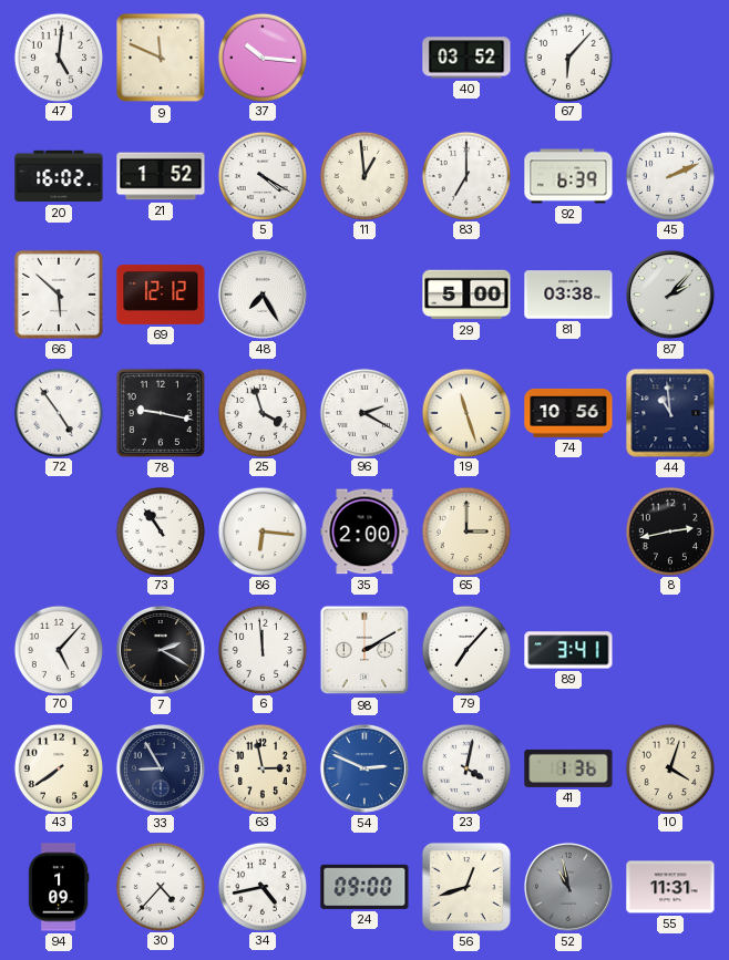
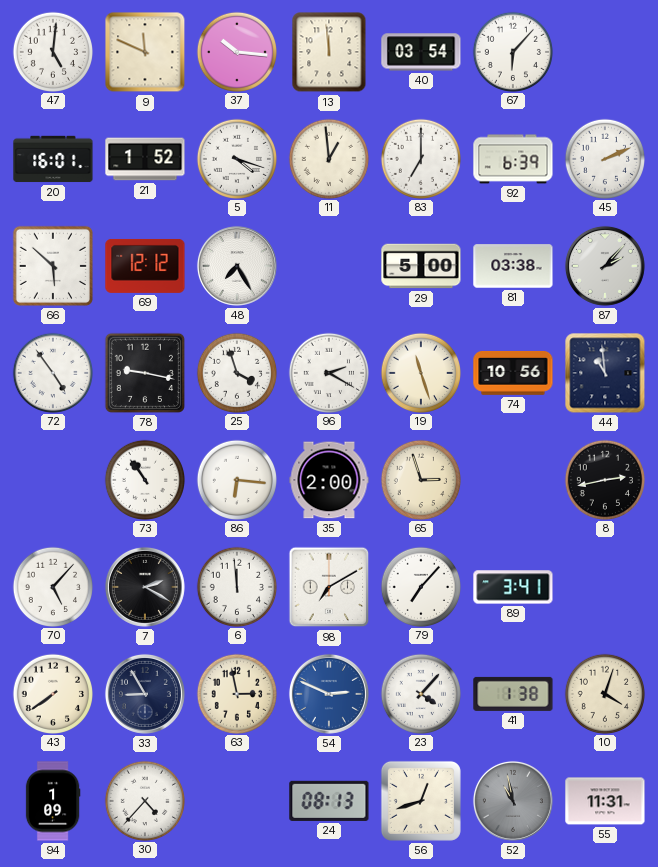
13: none -> 11:59
40: 03:52 -> 03:54
20: 16:02 -> 16:01
5: 4:20 -> 4:18
65: 3:00 -> 2:57
98: 2:10 -> 7:10
23: 4:02 -> 4:07
41: 1:36 -> 1:38
34: 4:43 -> none
24: 09:00 -> 08:13
